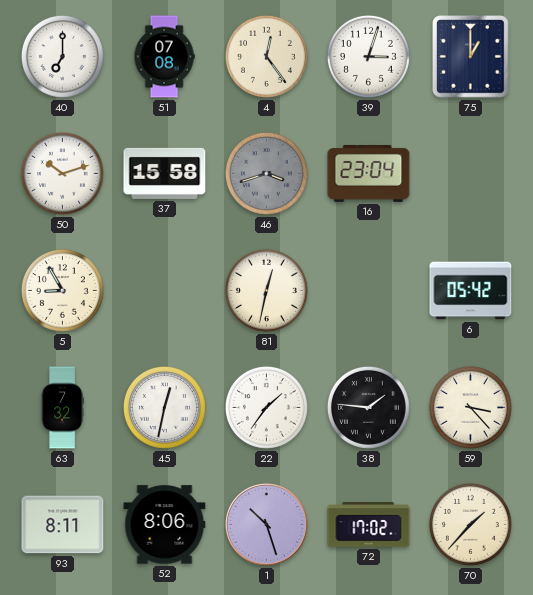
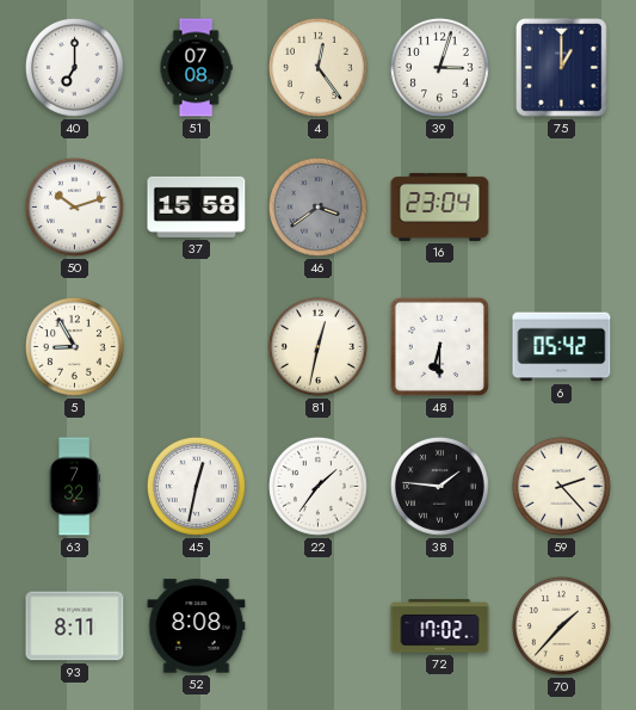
46: 3:42 -> 3:39
48: none -> 6:30
59: 3:23 -> 2:23
52: 8:06 -> 8:08
1: 10:27 -> none
